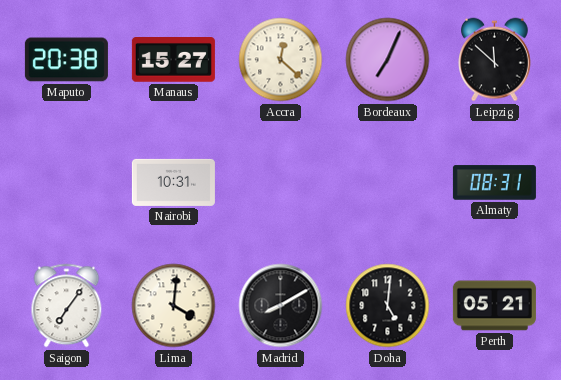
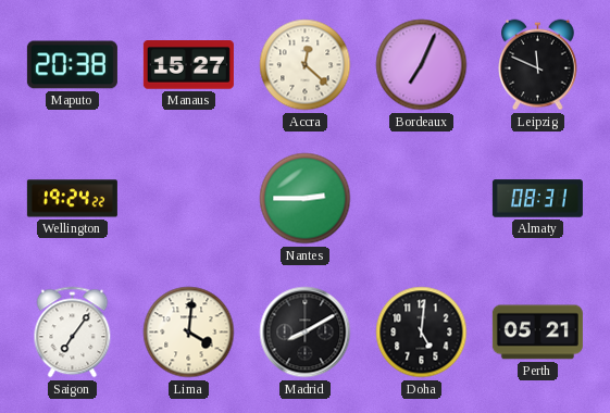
Leipzig: 11:52 -> 11:49
Wellington: none -> 19:24
Nairobi: 10:31 -> none
Nantes: none -> 2:45
